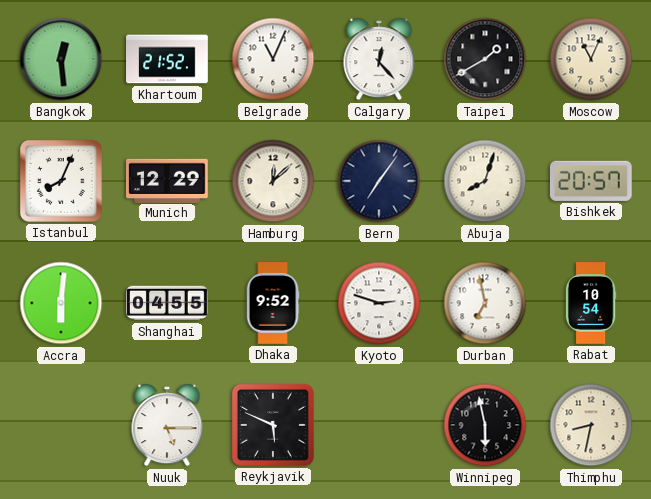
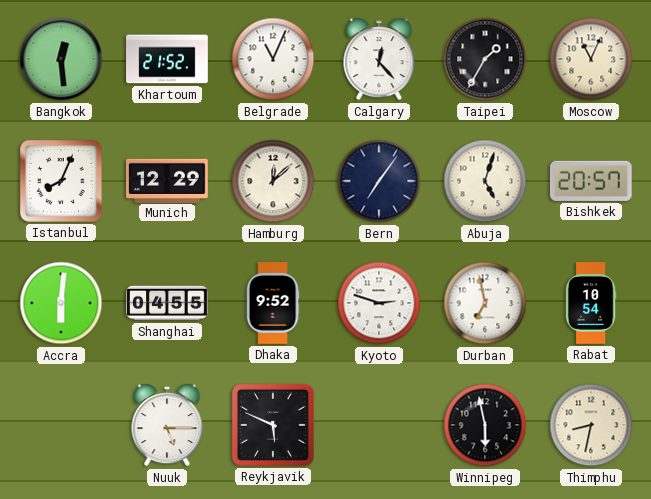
Taipei: 1:40 -> 1:35
Abuja: 8:03 -> 5:03
